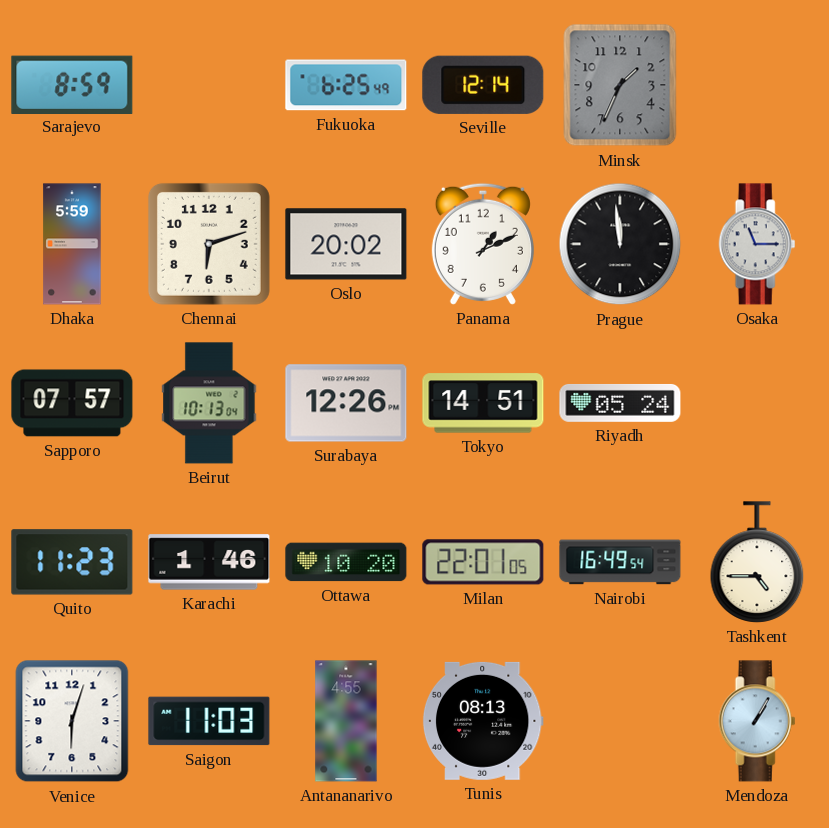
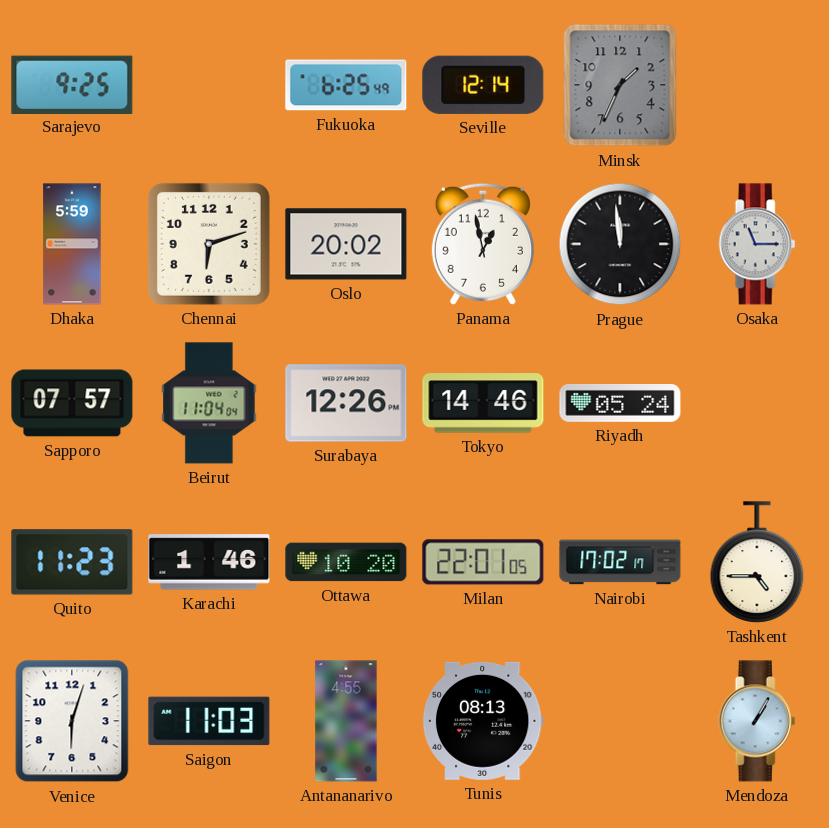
Sarajevo: 8:59 -> 9:25
Panama: 1:11 -> 12:58
Beirut: 10:13 -> 11:04
Tokyo: 14:51 -> 14:46
Nairobi: 16:49 -> 17:02
